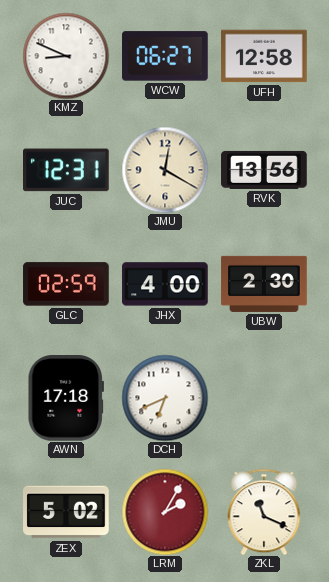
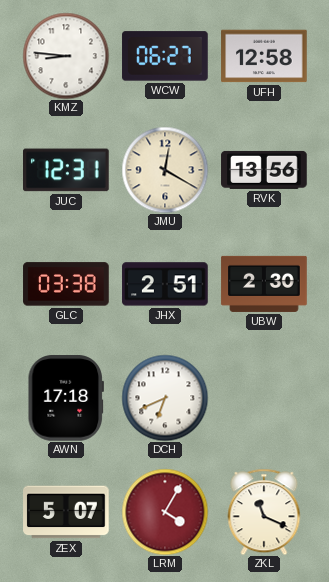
KMZ: 8:49 -> 8:46
GLC: 02:59 -> 03:38
JHX: 4:00 -> 2:51
ZEX: 5:02 -> 5:07
LRM: 2:05 -> 4:05
